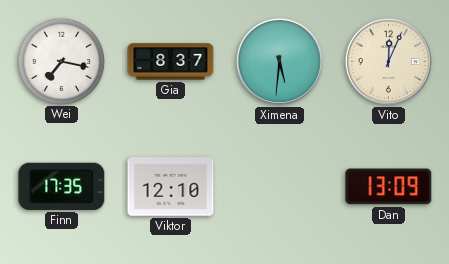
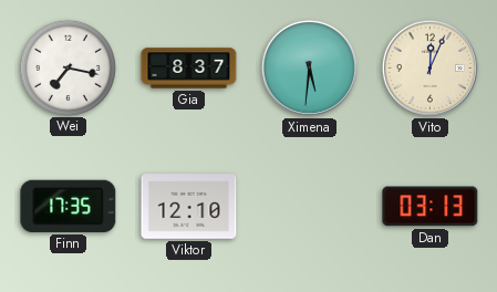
Dan: 13:09 -> 03:13
